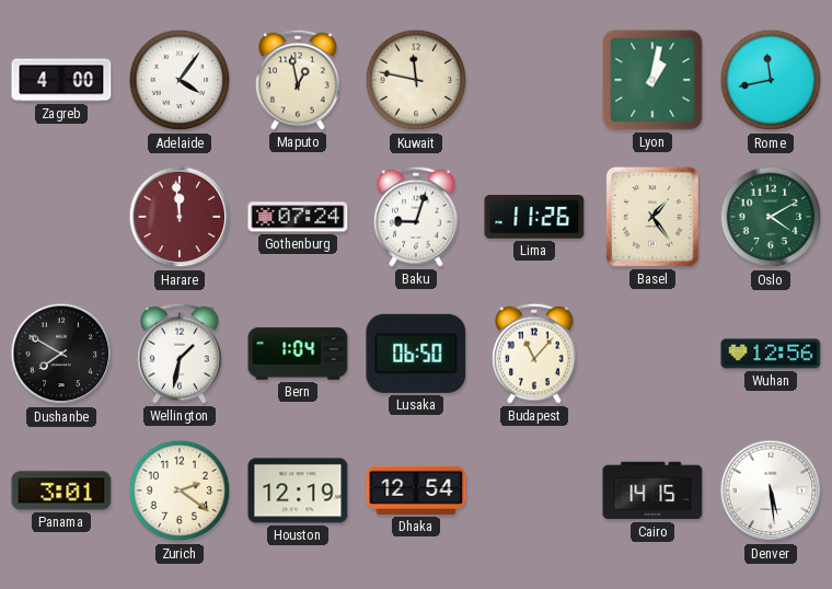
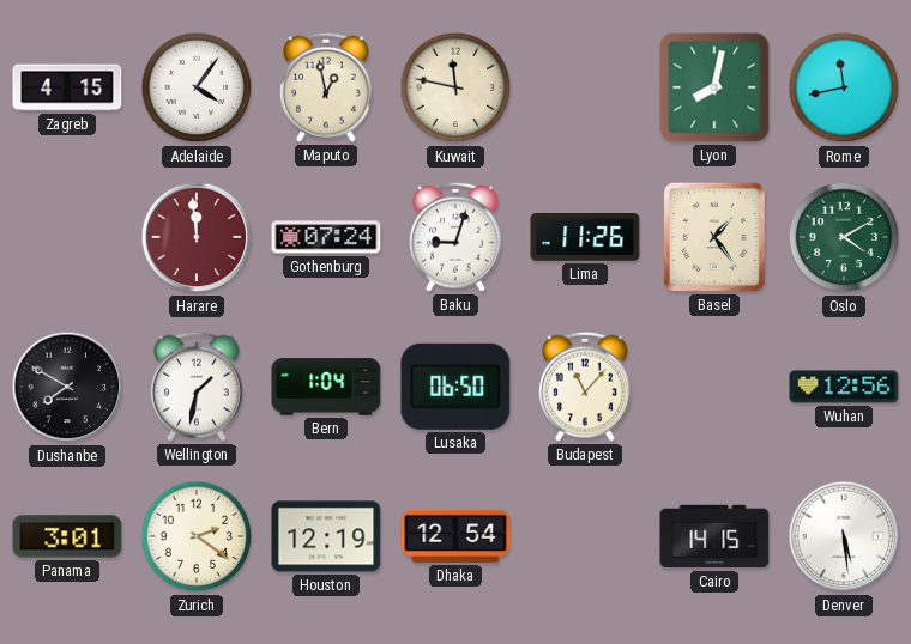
Zagreb: 4:00 -> 4:15
Lyon: 1:02 -> 8:02
